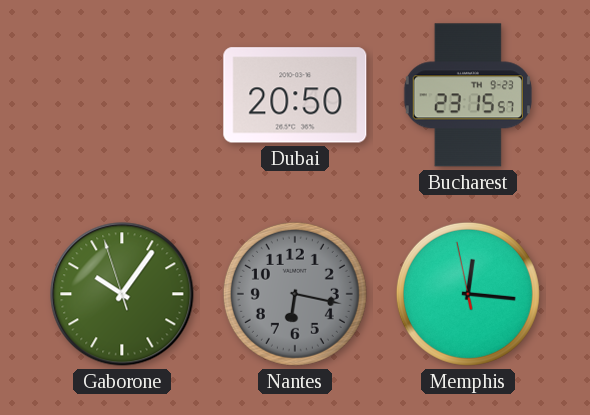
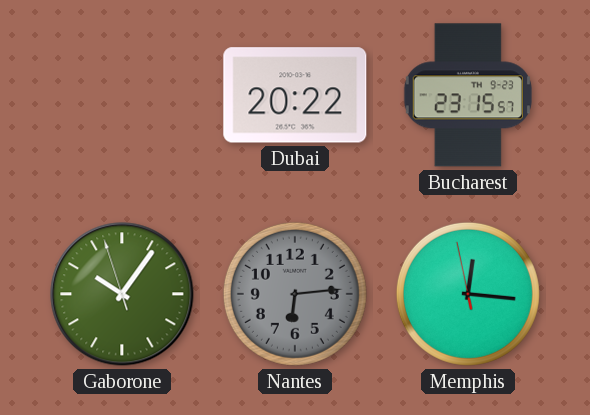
Dubai: 20:50 -> 20:22
Nantes: 6:17 -> 6:14
